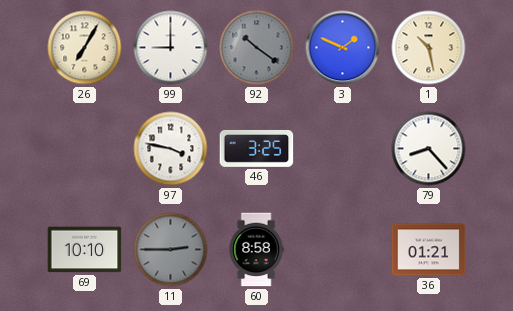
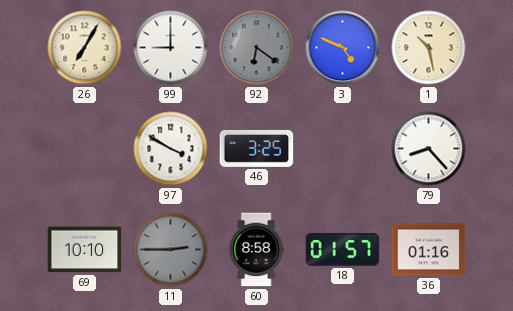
92: 10:21 -> 6:21
3: 1:49 -> 4:49
97: 3:47 -> 3:50
18: none -> 01:57
36: 01:21 -> 01:16
